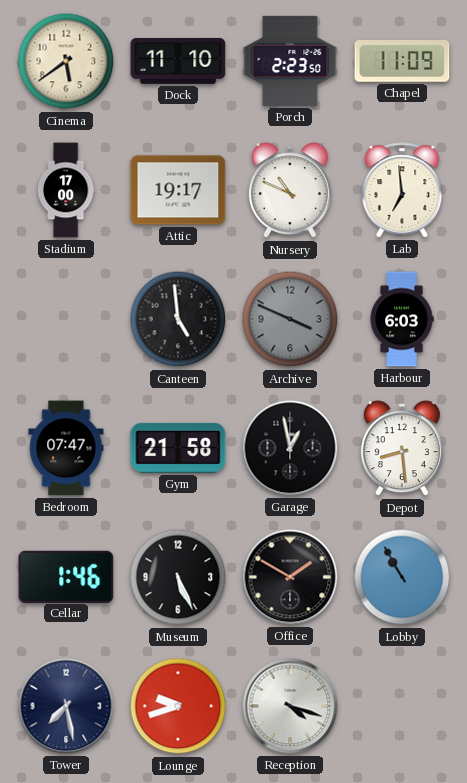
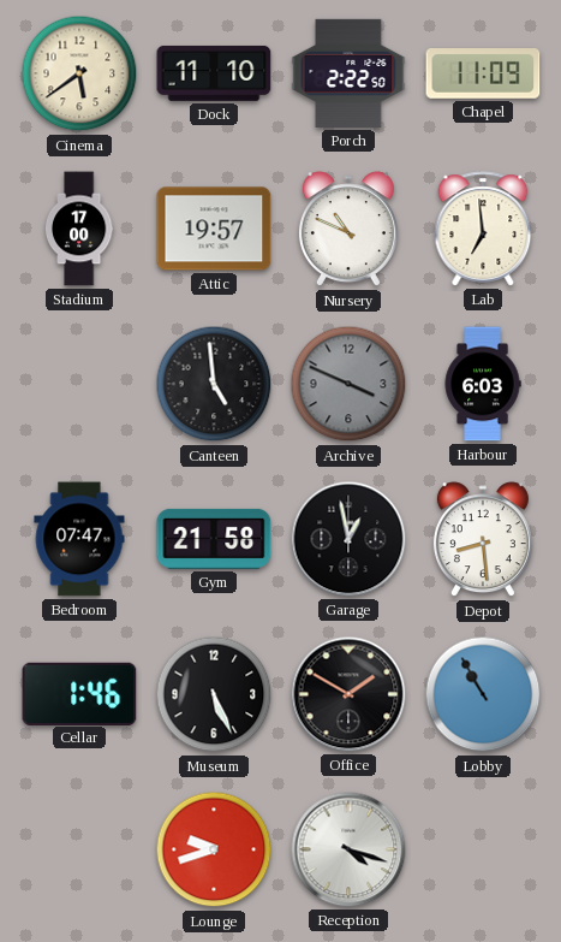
Porch: 2:23 -> 2:22
Attic: 19:17 -> 19:57
Tower: 7:28 -> none
